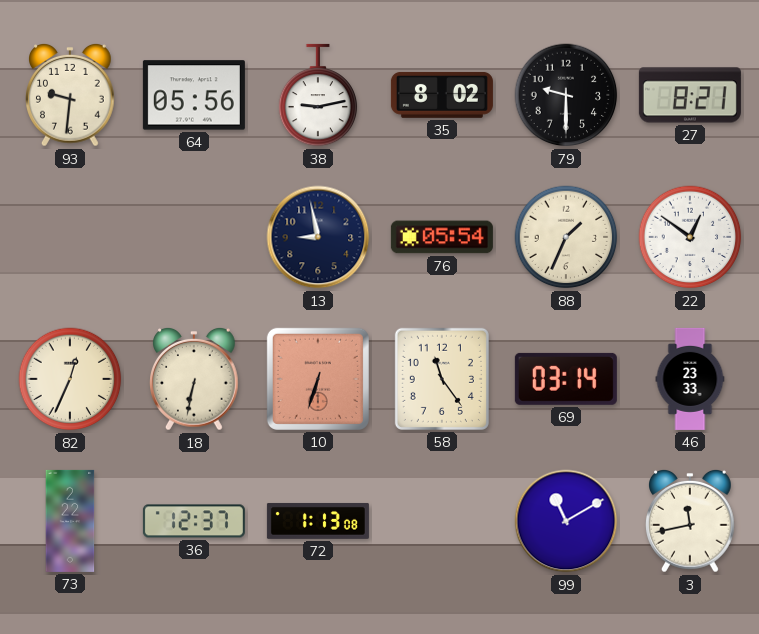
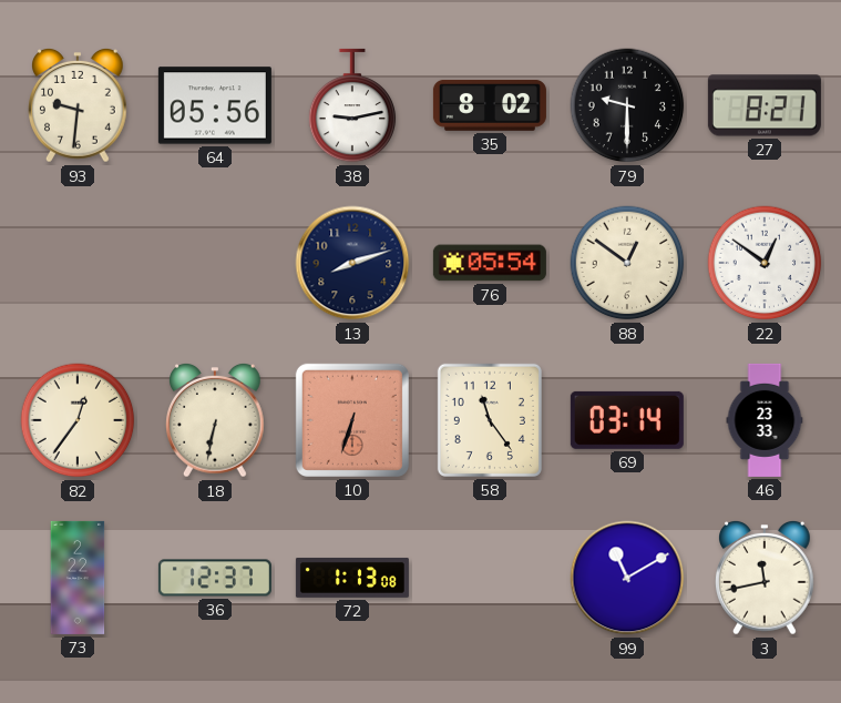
13: 8:58 -> 8:12
88: 1:34 -> 12:51
82: 12:34 -> 12:36
